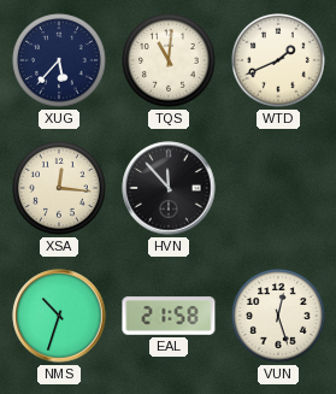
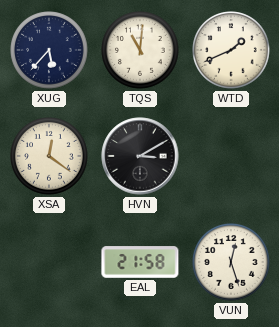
XSA: 12:16 -> 12:21
HVN: 11:53 -> 3:10
NMS: 10:33 -> none
